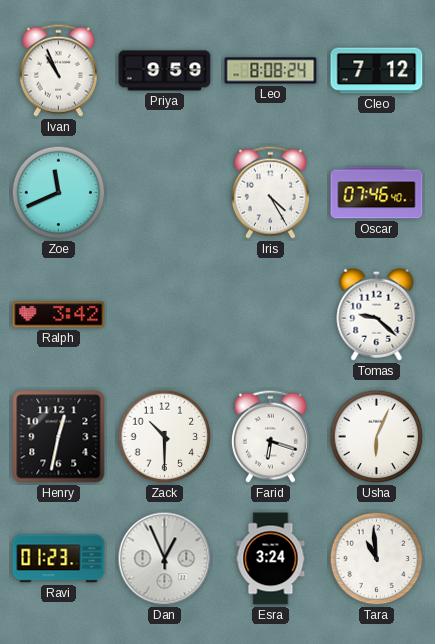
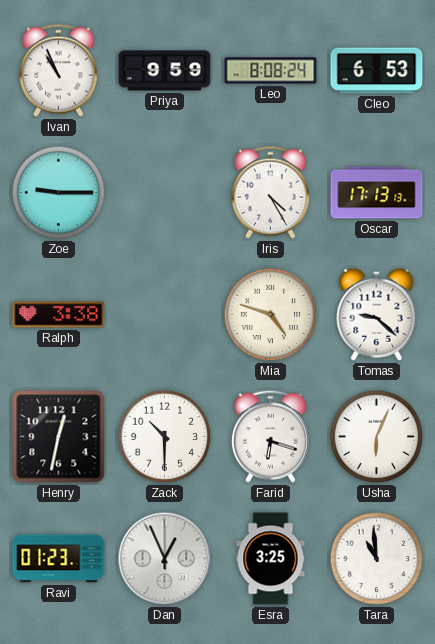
Cleo: 7:12 -> 6:53
Zoe: 11:41 -> 9:15
Oscar: 07:46 -> 17:13
Ralph: 3:42 -> 3:38
Mia: none -> 4:48
Esra: 3:24 -> 3:25
